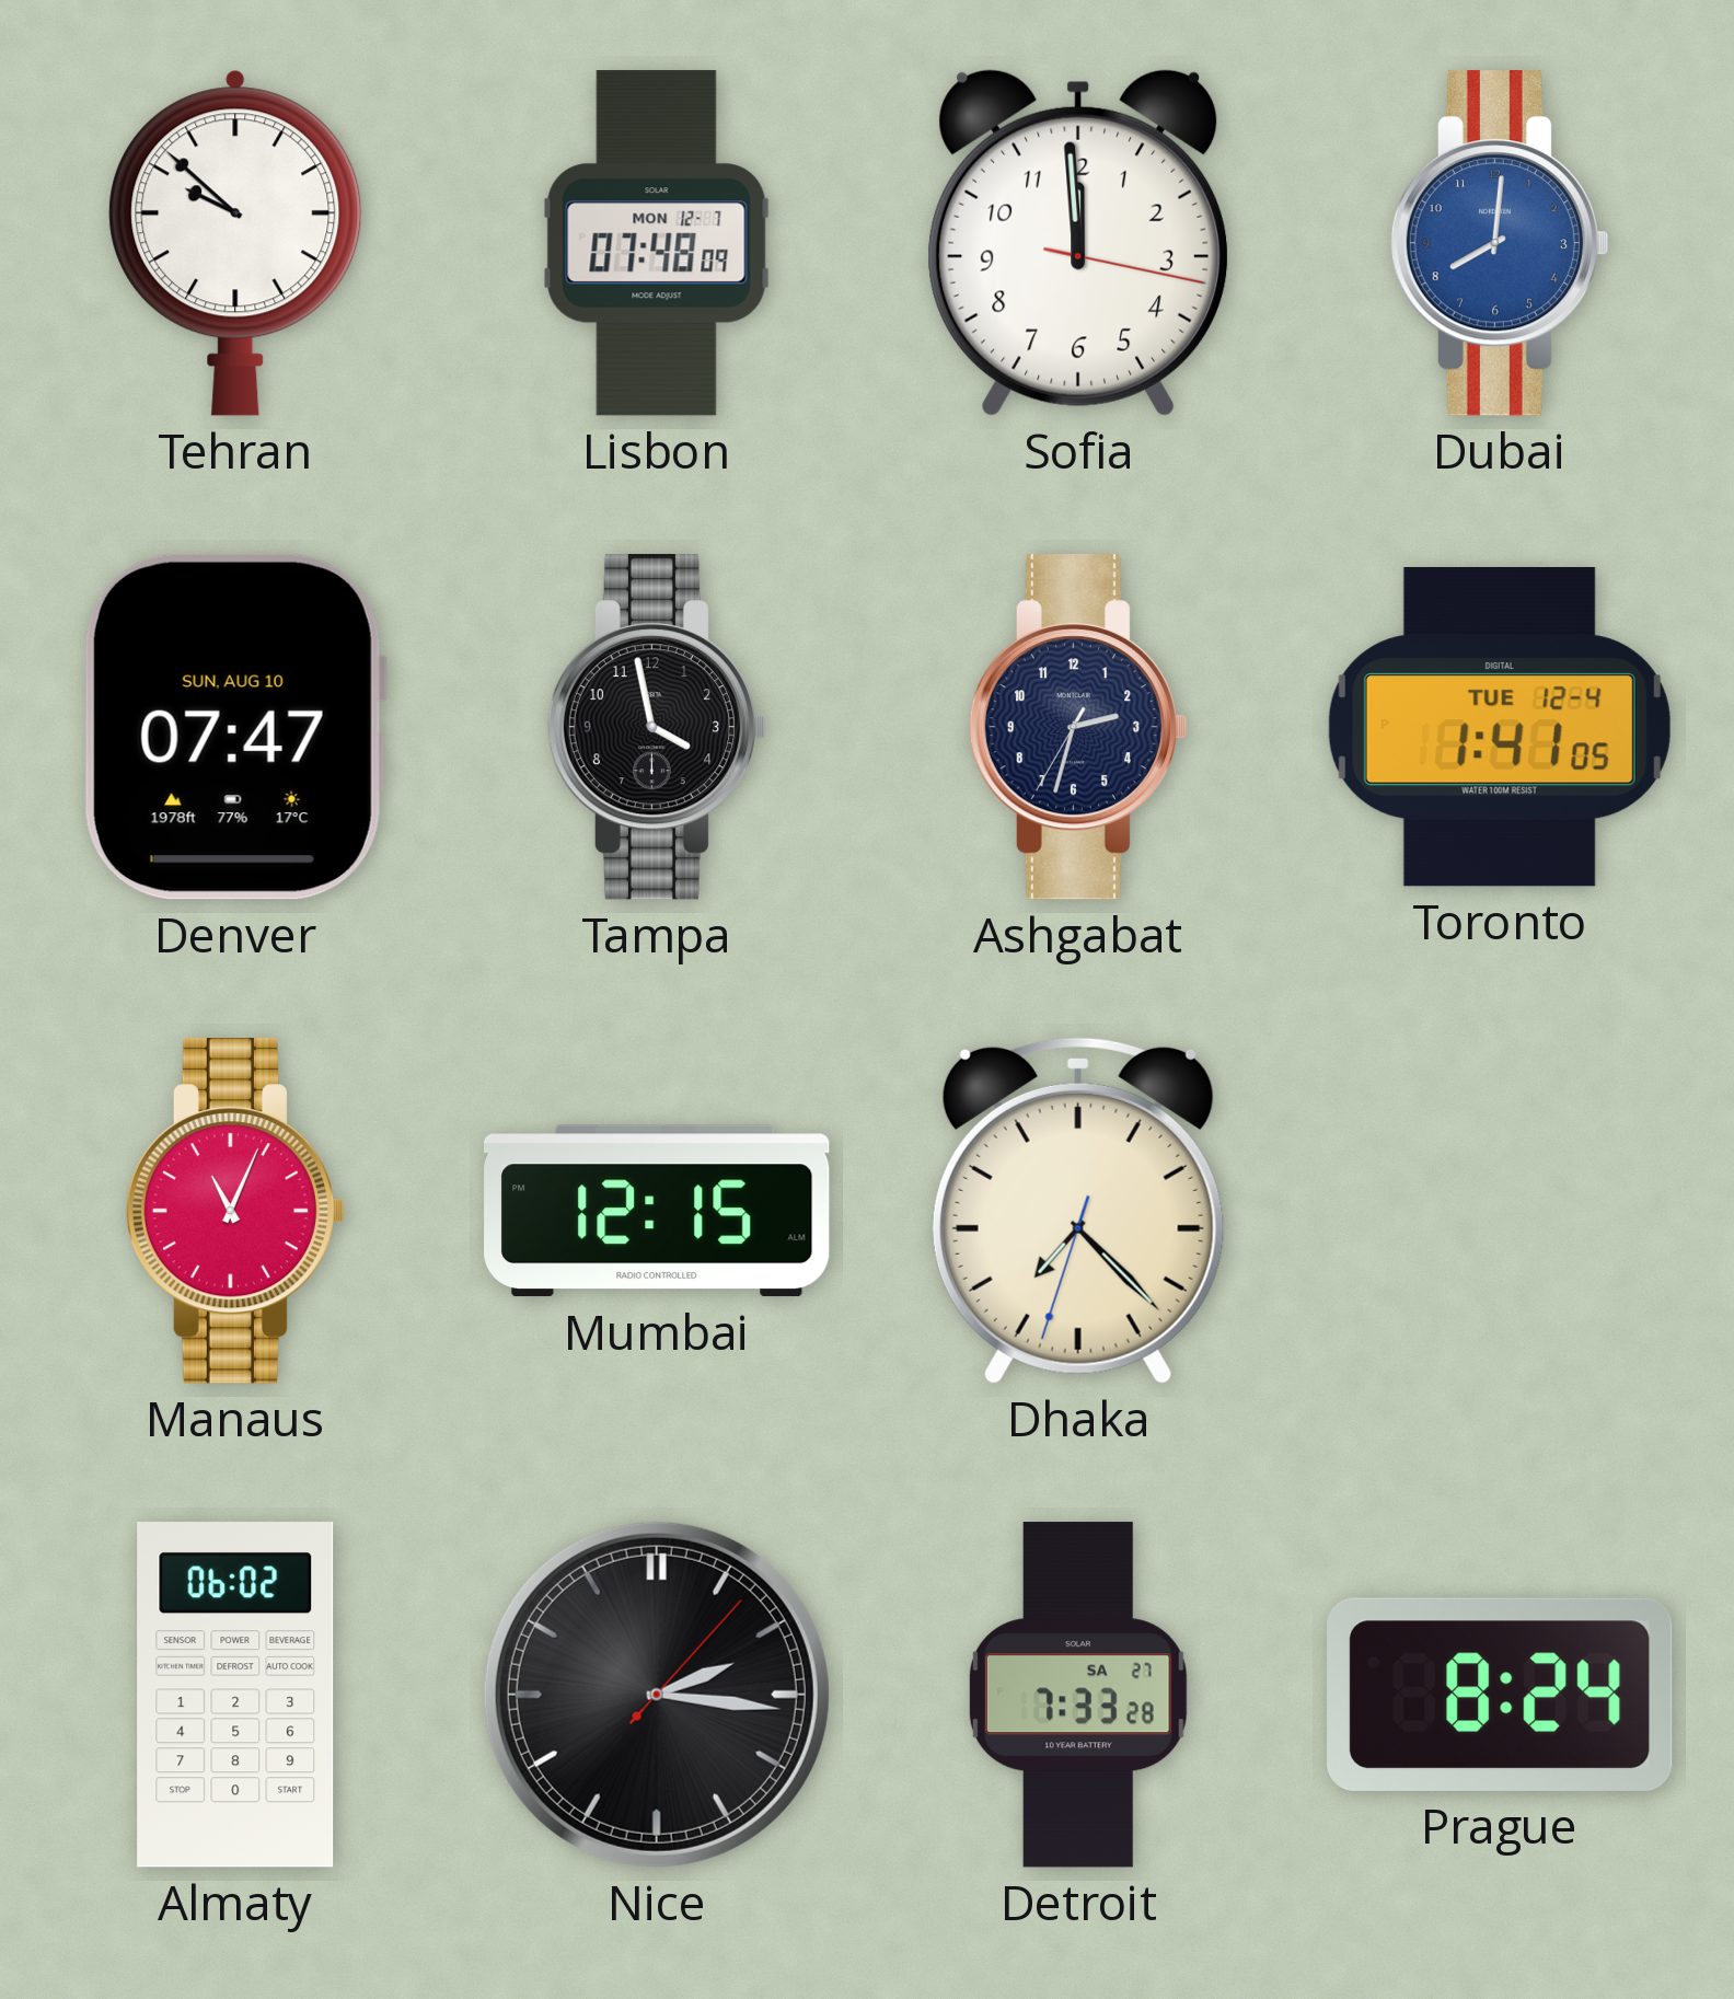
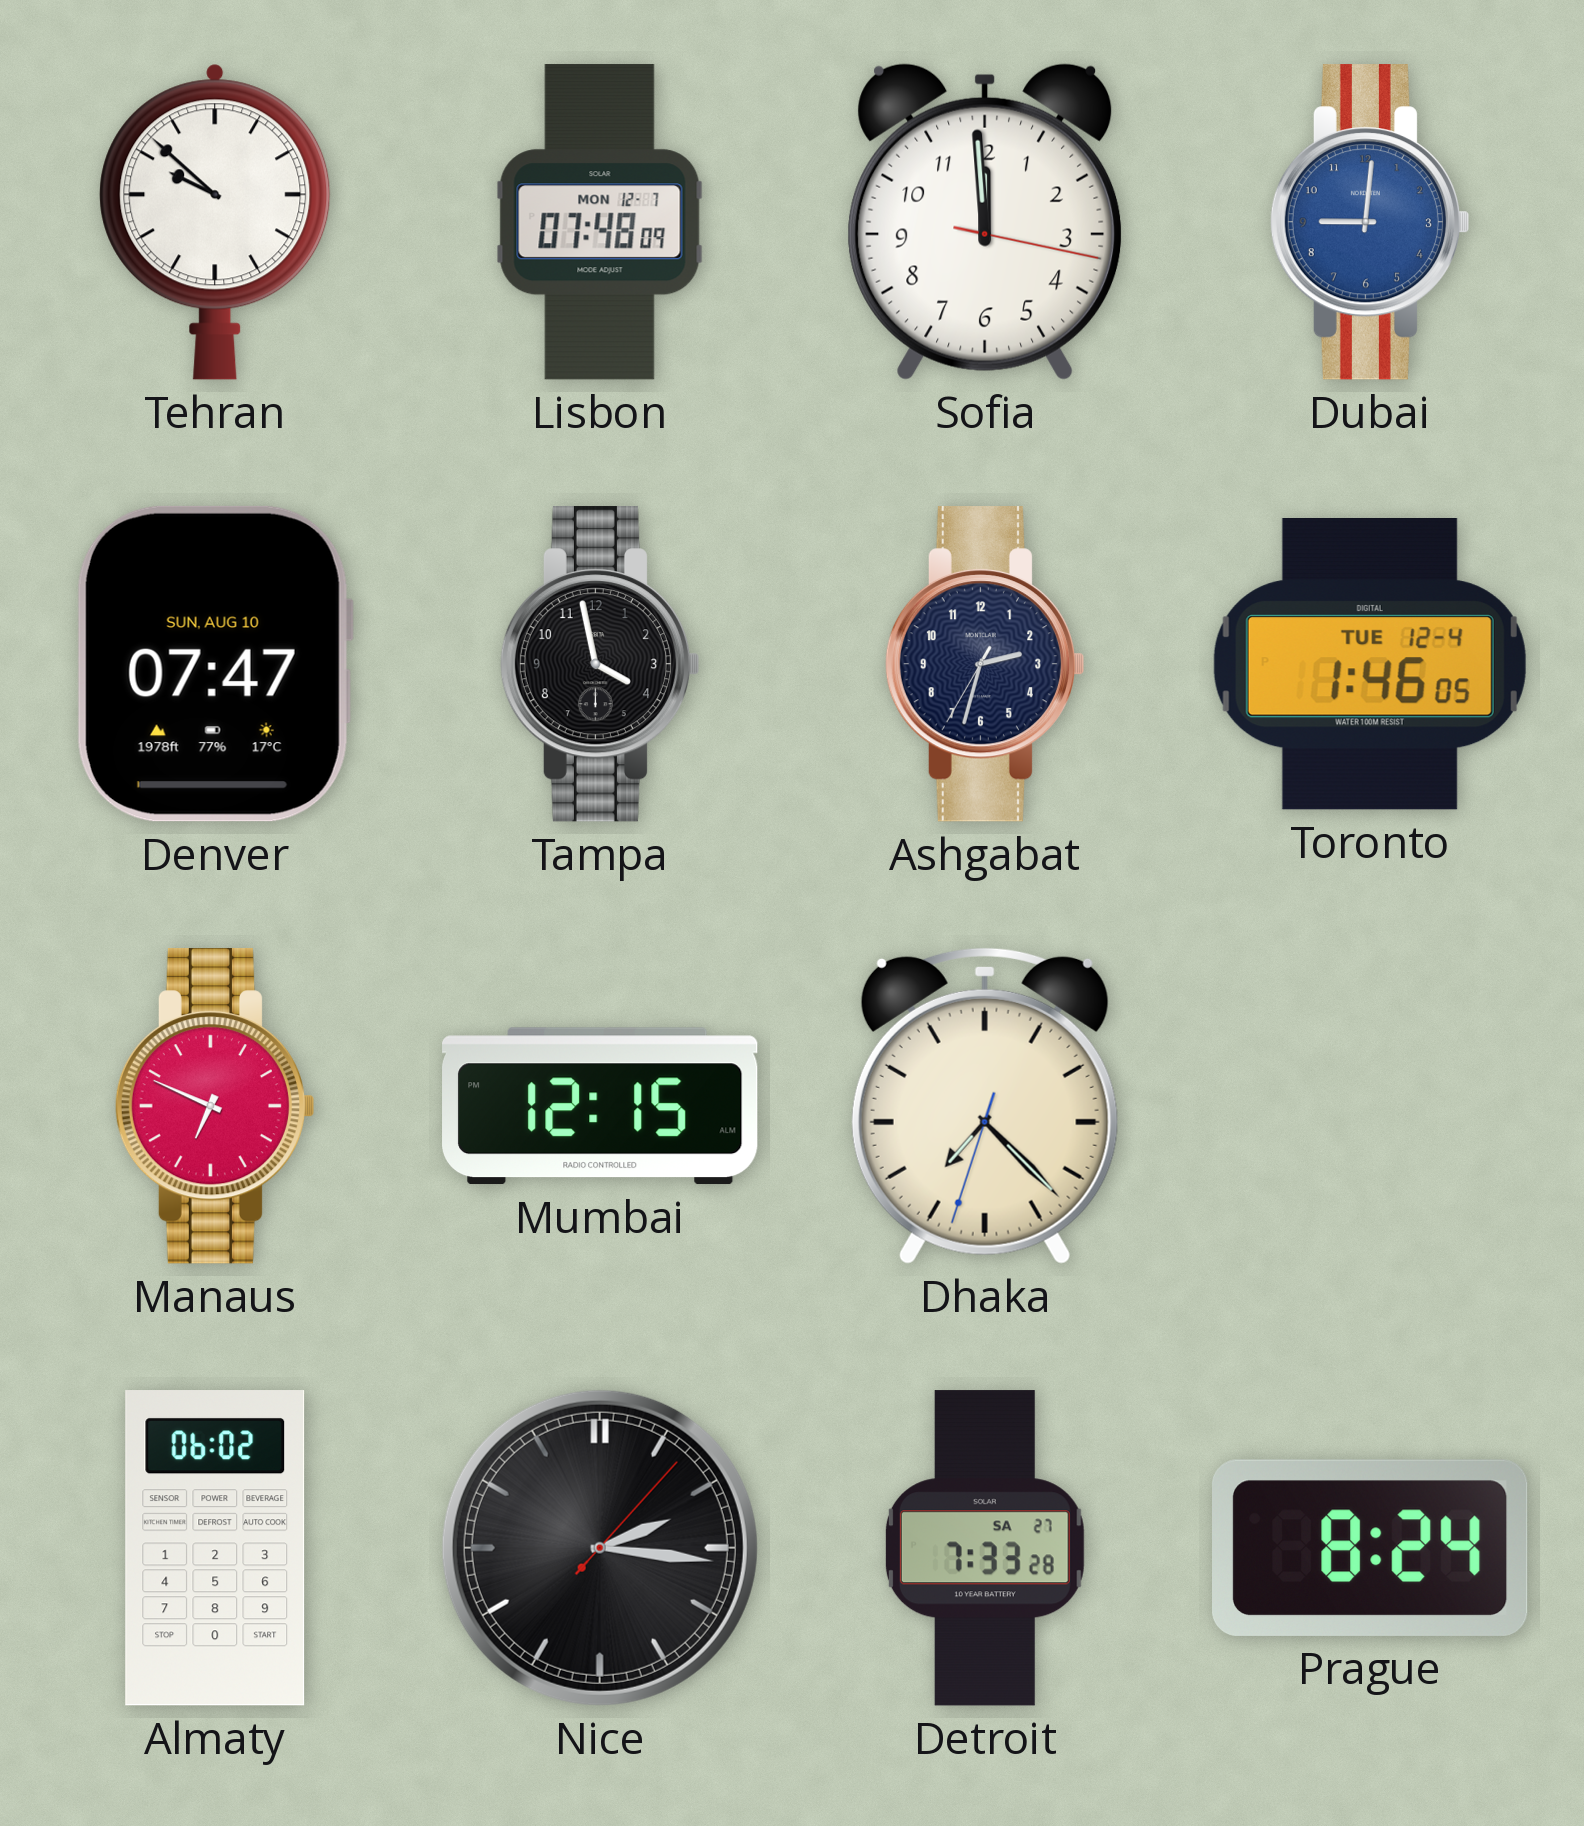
Dubai: 8:01 -> 9:01
Toronto: 1:41 -> 1:46
Manaus: 11:04 -> 6:49
